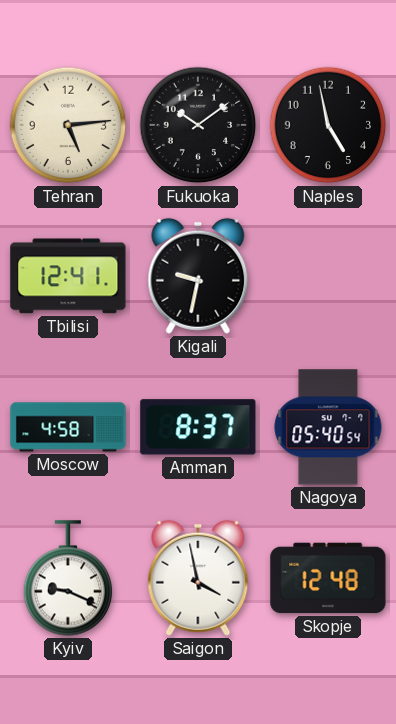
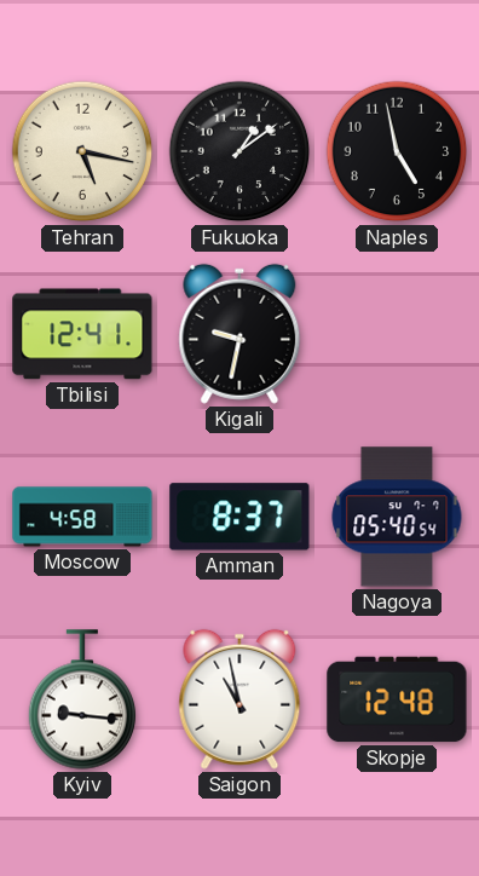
Tehran: 5:14 -> 5:17
Fukuoka: 10:09 -> 1:09
Kyiv: 9:19 -> 9:16
Saigon: 3:58 -> 10:58
